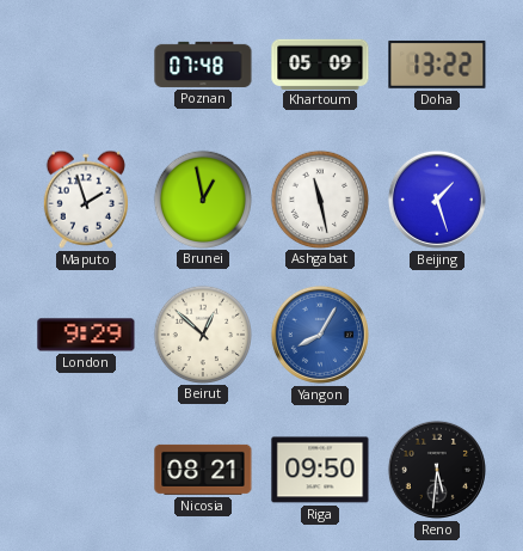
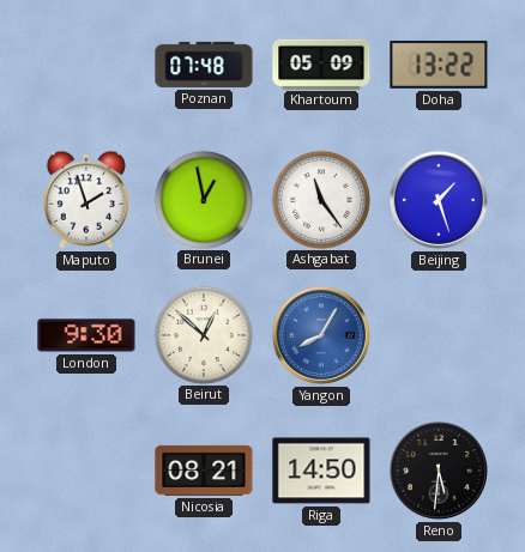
Ashgabat: 11:28 -> 11:24
London: 9:29 -> 9:30
Riga: 09:50 -> 14:50
